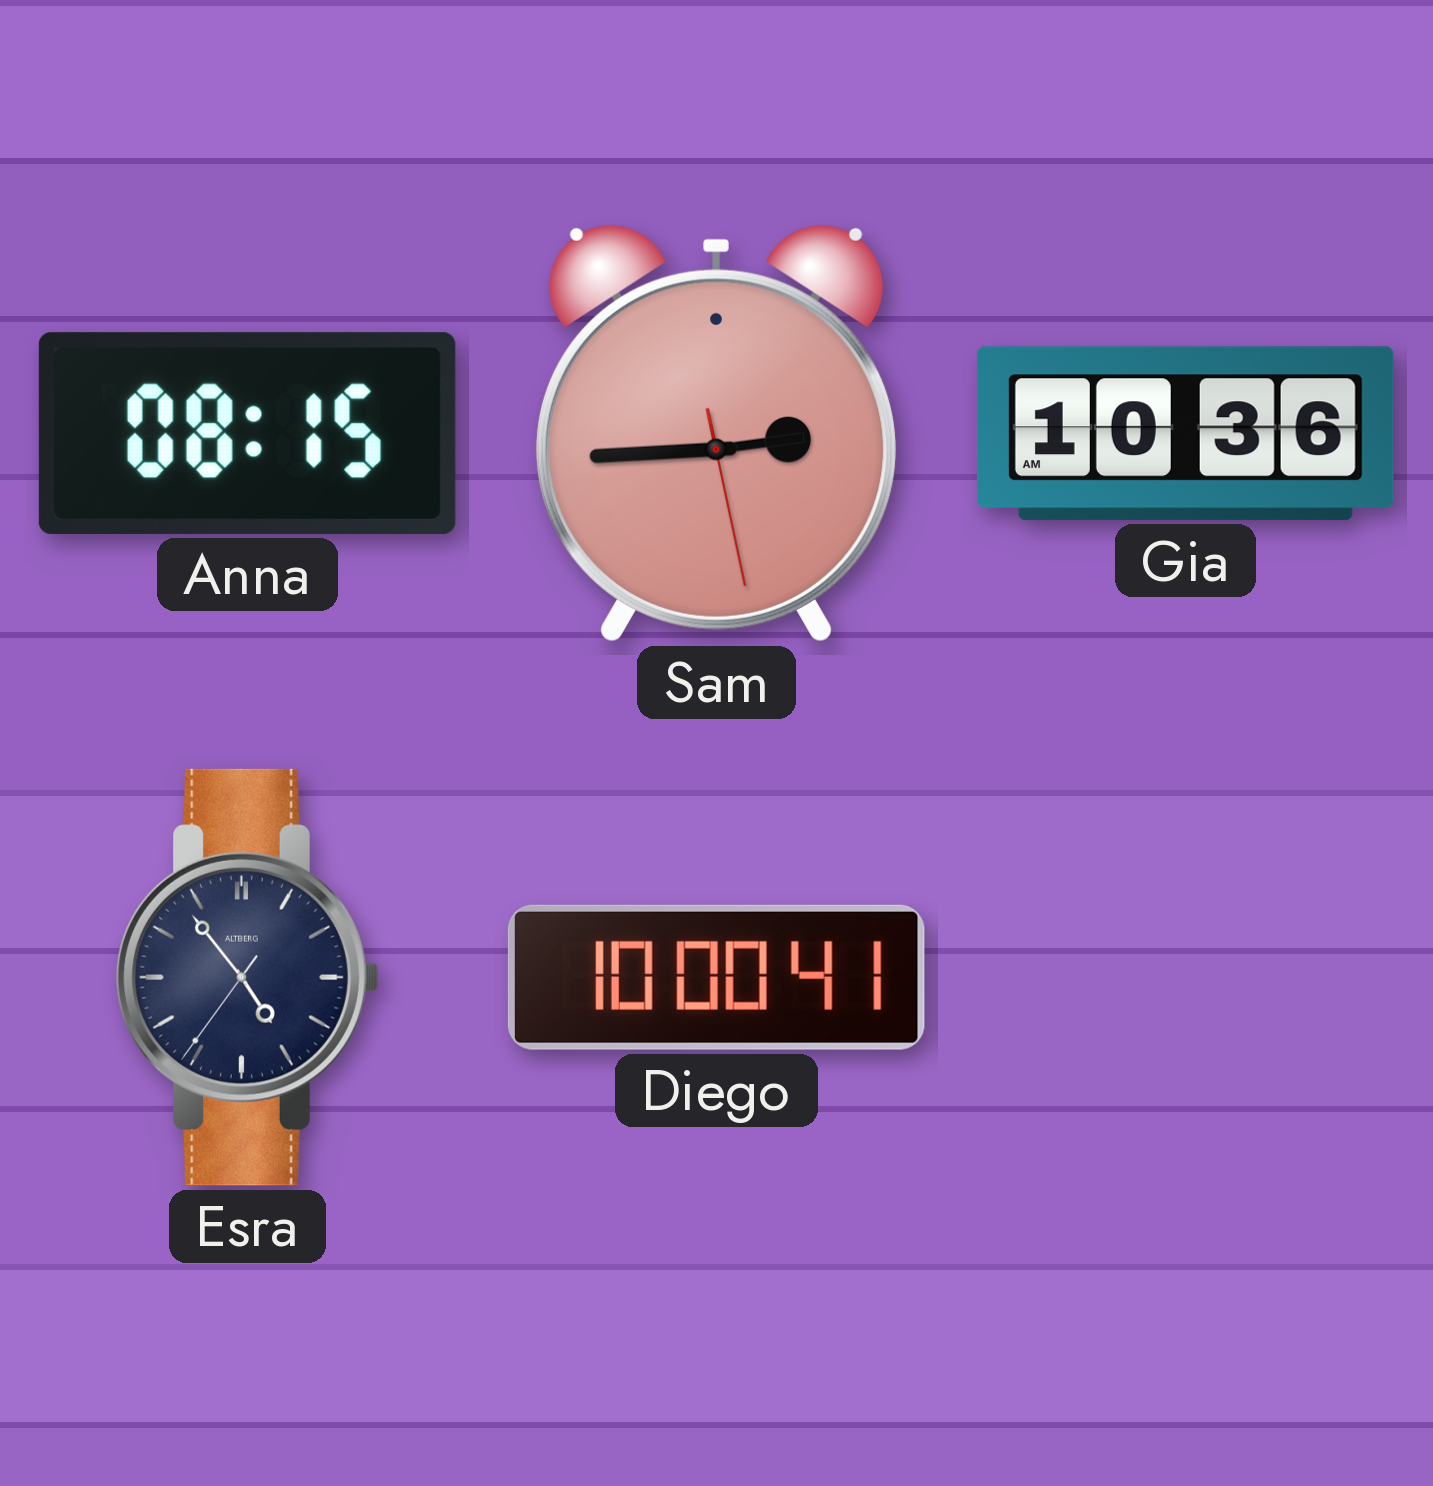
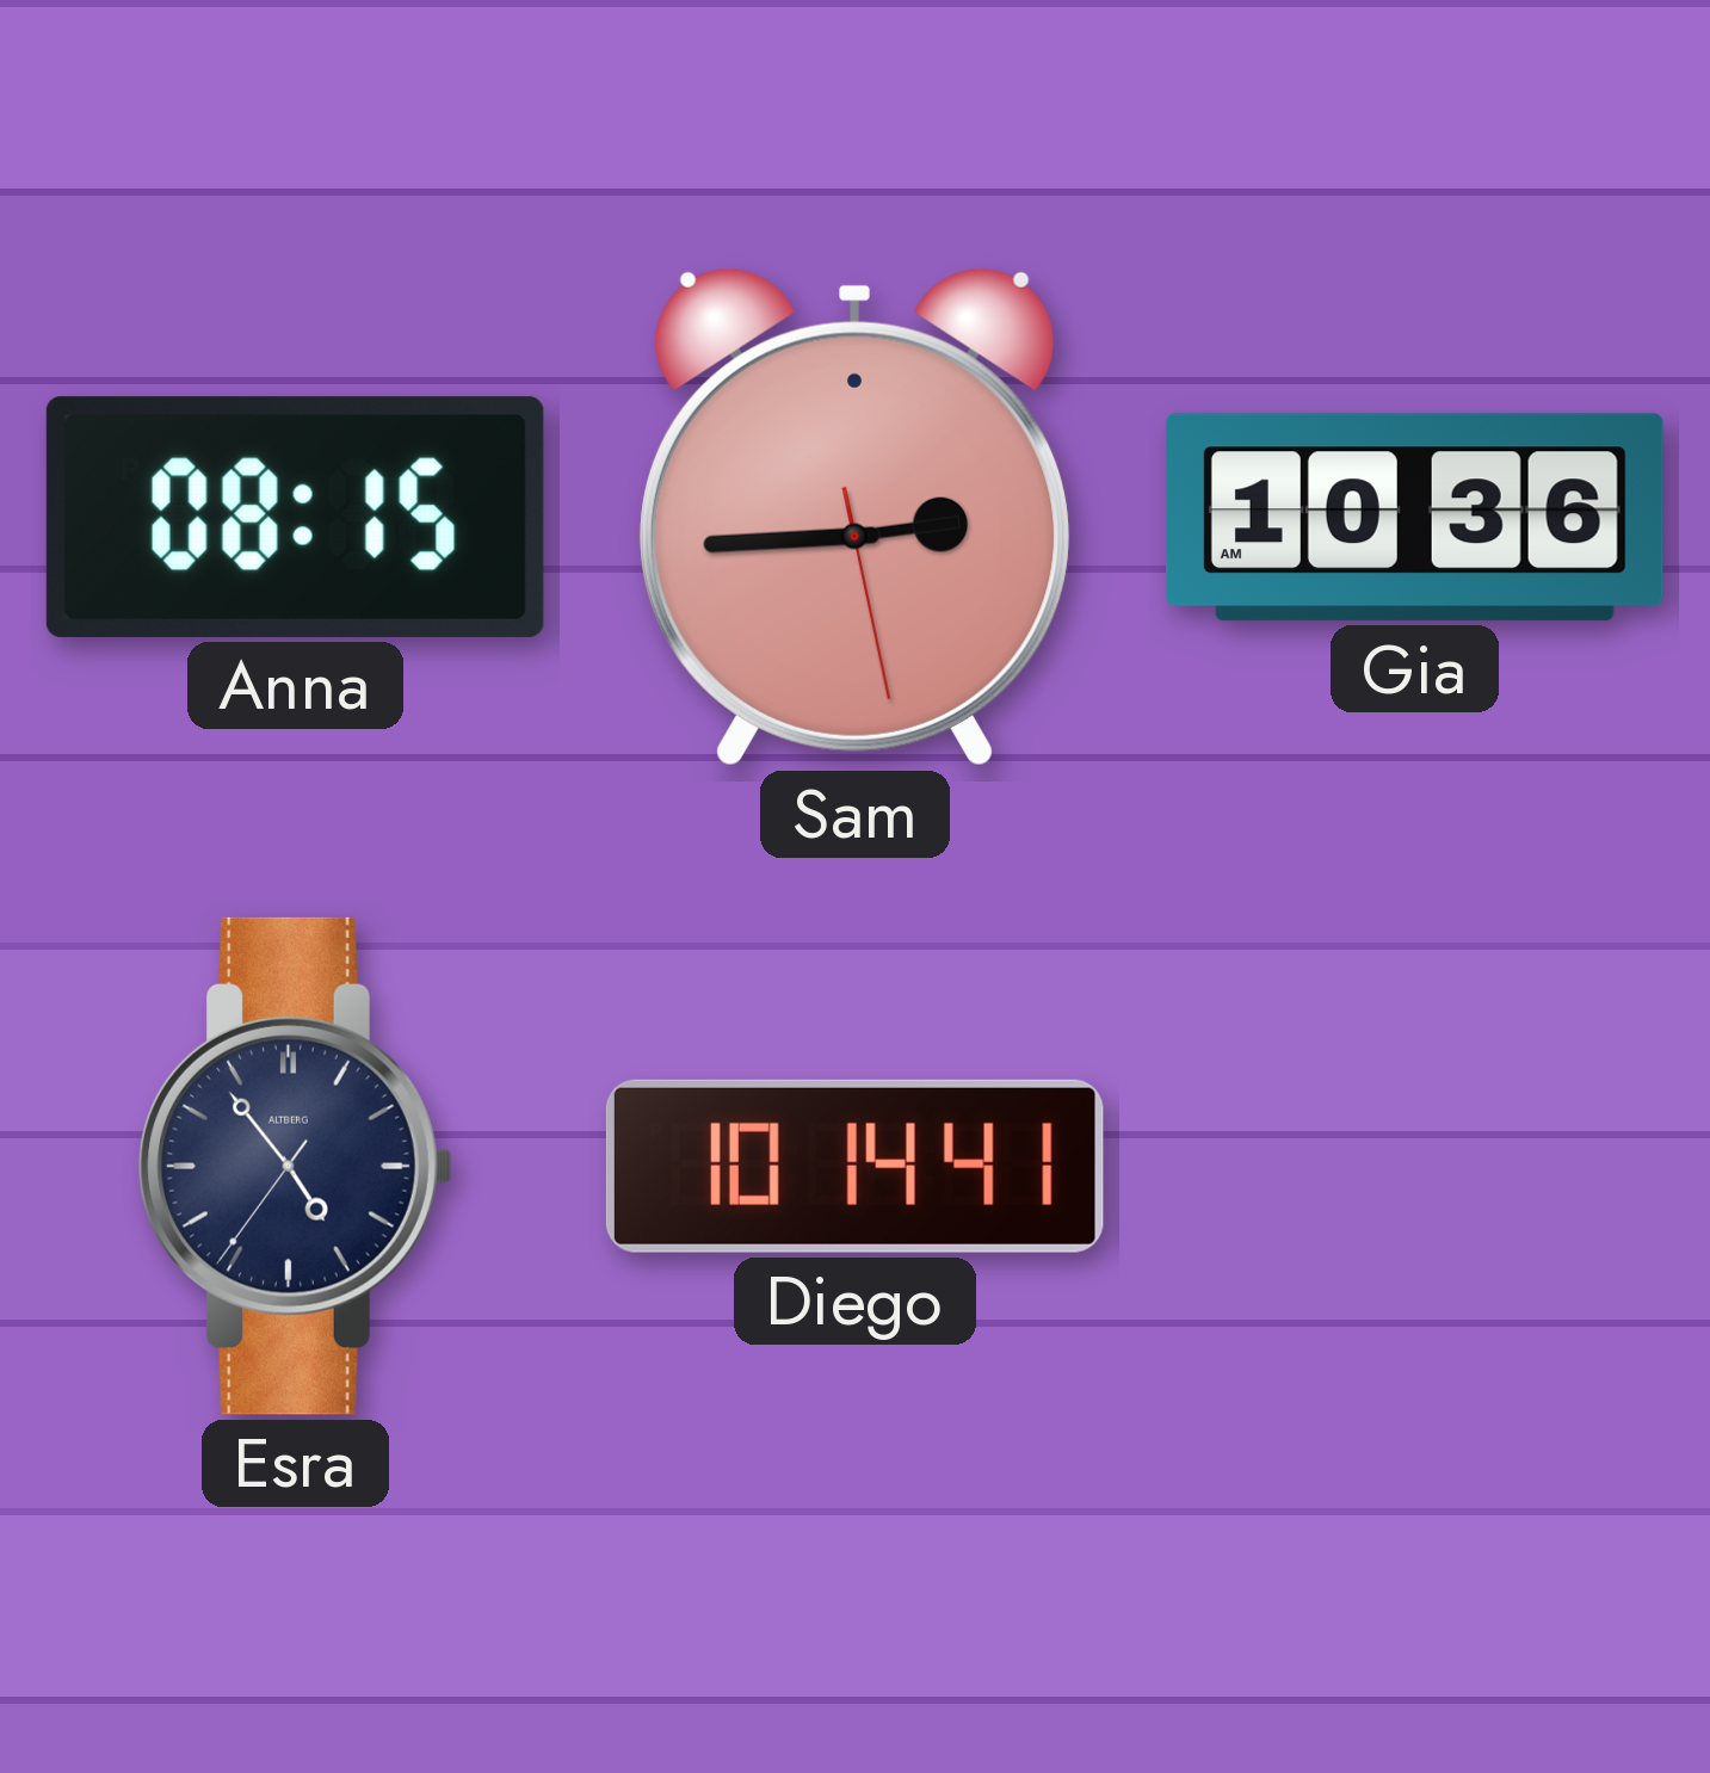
Diego: 10:00 -> 10:14
